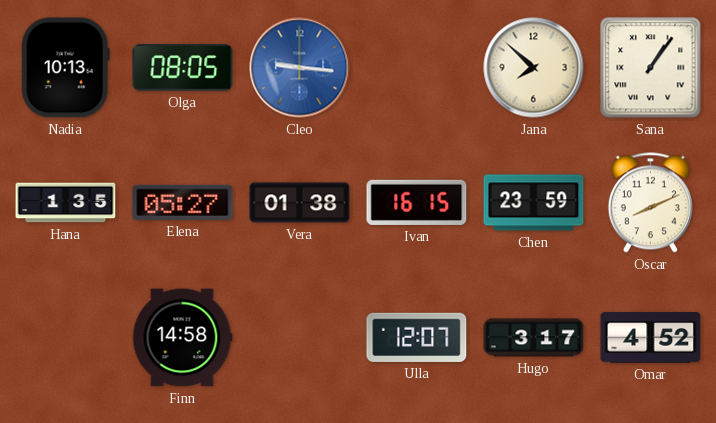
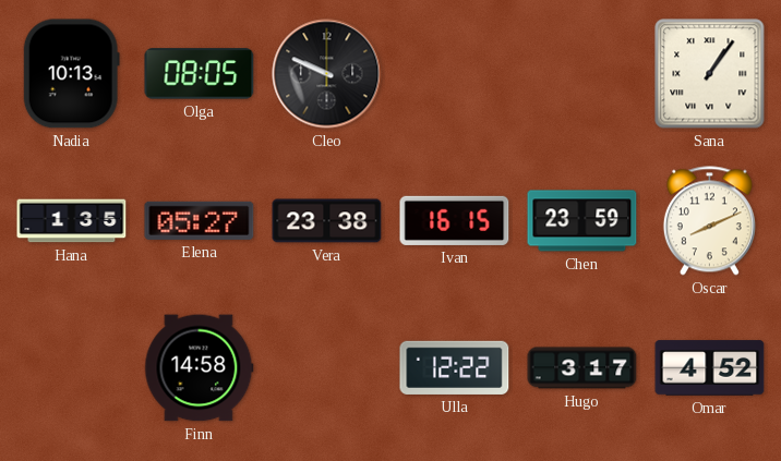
Cleo: 9:16 -> 9:49
Cleo dial: blue -> black
Jana: 7:52 -> none
Vera: 01:38 -> 23:38
Ulla: 12:07 -> 12:22
